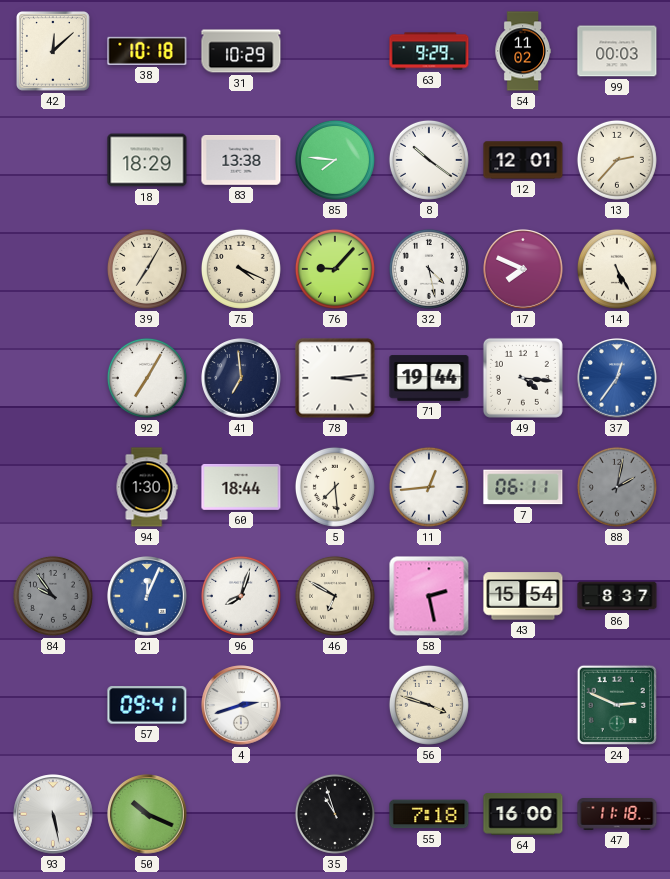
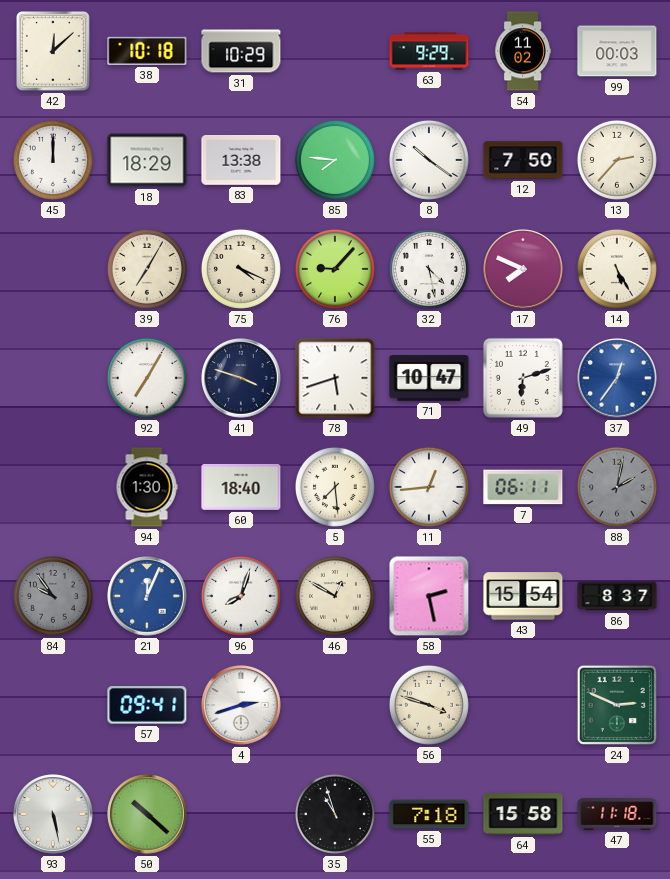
45: none -> 12:00
12: 12:01 -> 7:50
41: 6:59 -> 3:48
78: 3:14 -> 5:42
71: 19:44 -> 10:47
49: 4:16 -> 6:12
60: 18:44 -> 18:40
46: 6:50 -> 12:50
50: 10:19 -> 10:22
64: 16:00 -> 15:58
